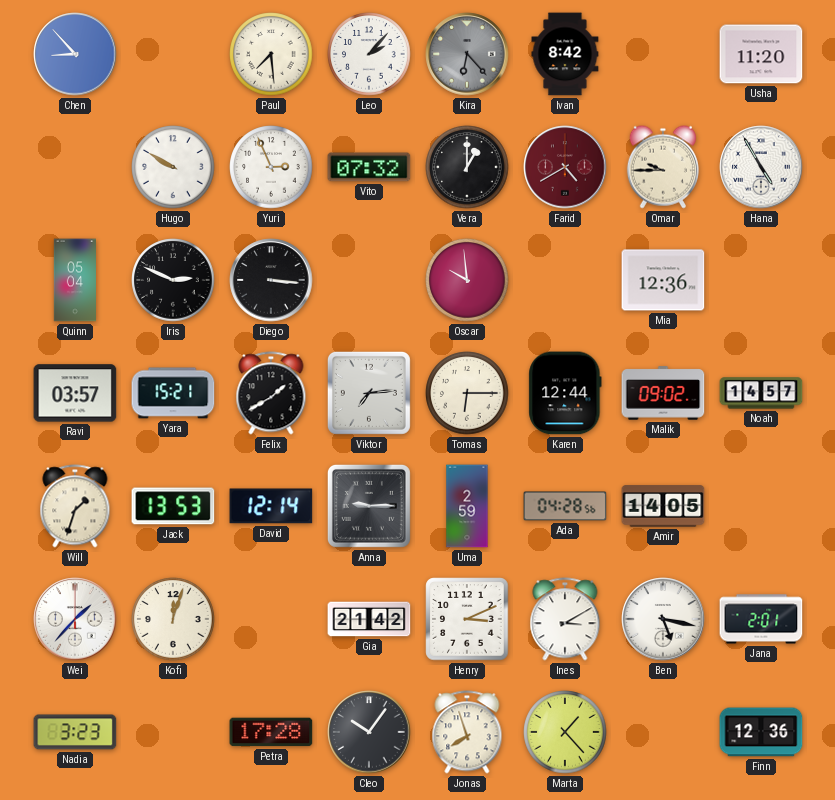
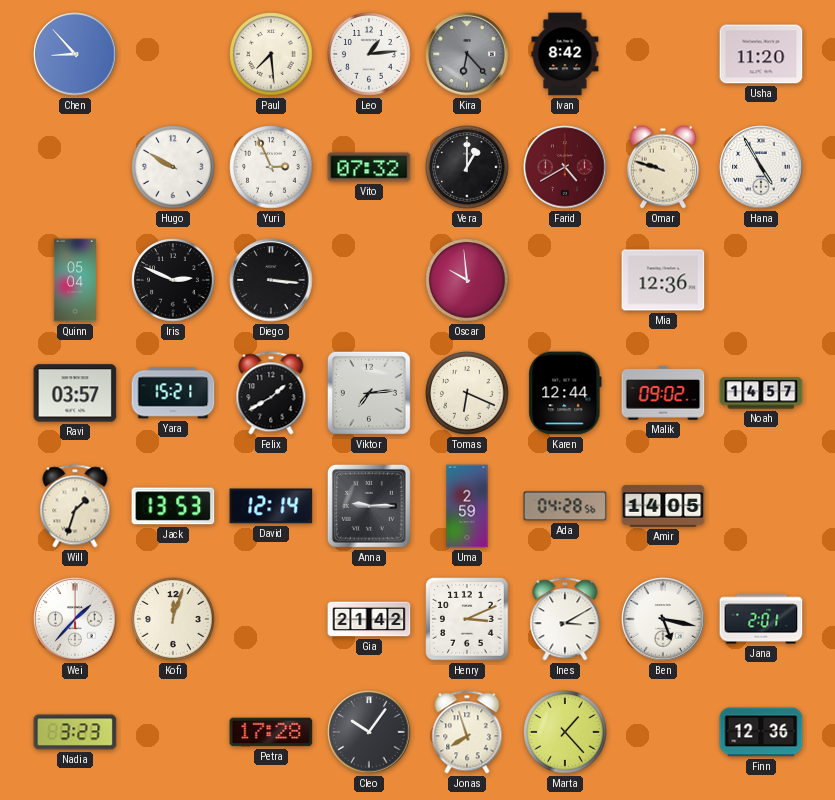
Leo: 2:07 -> 1:14
Omar: 9:45 -> 9:48
Tomas: 6:15 -> 6:19
